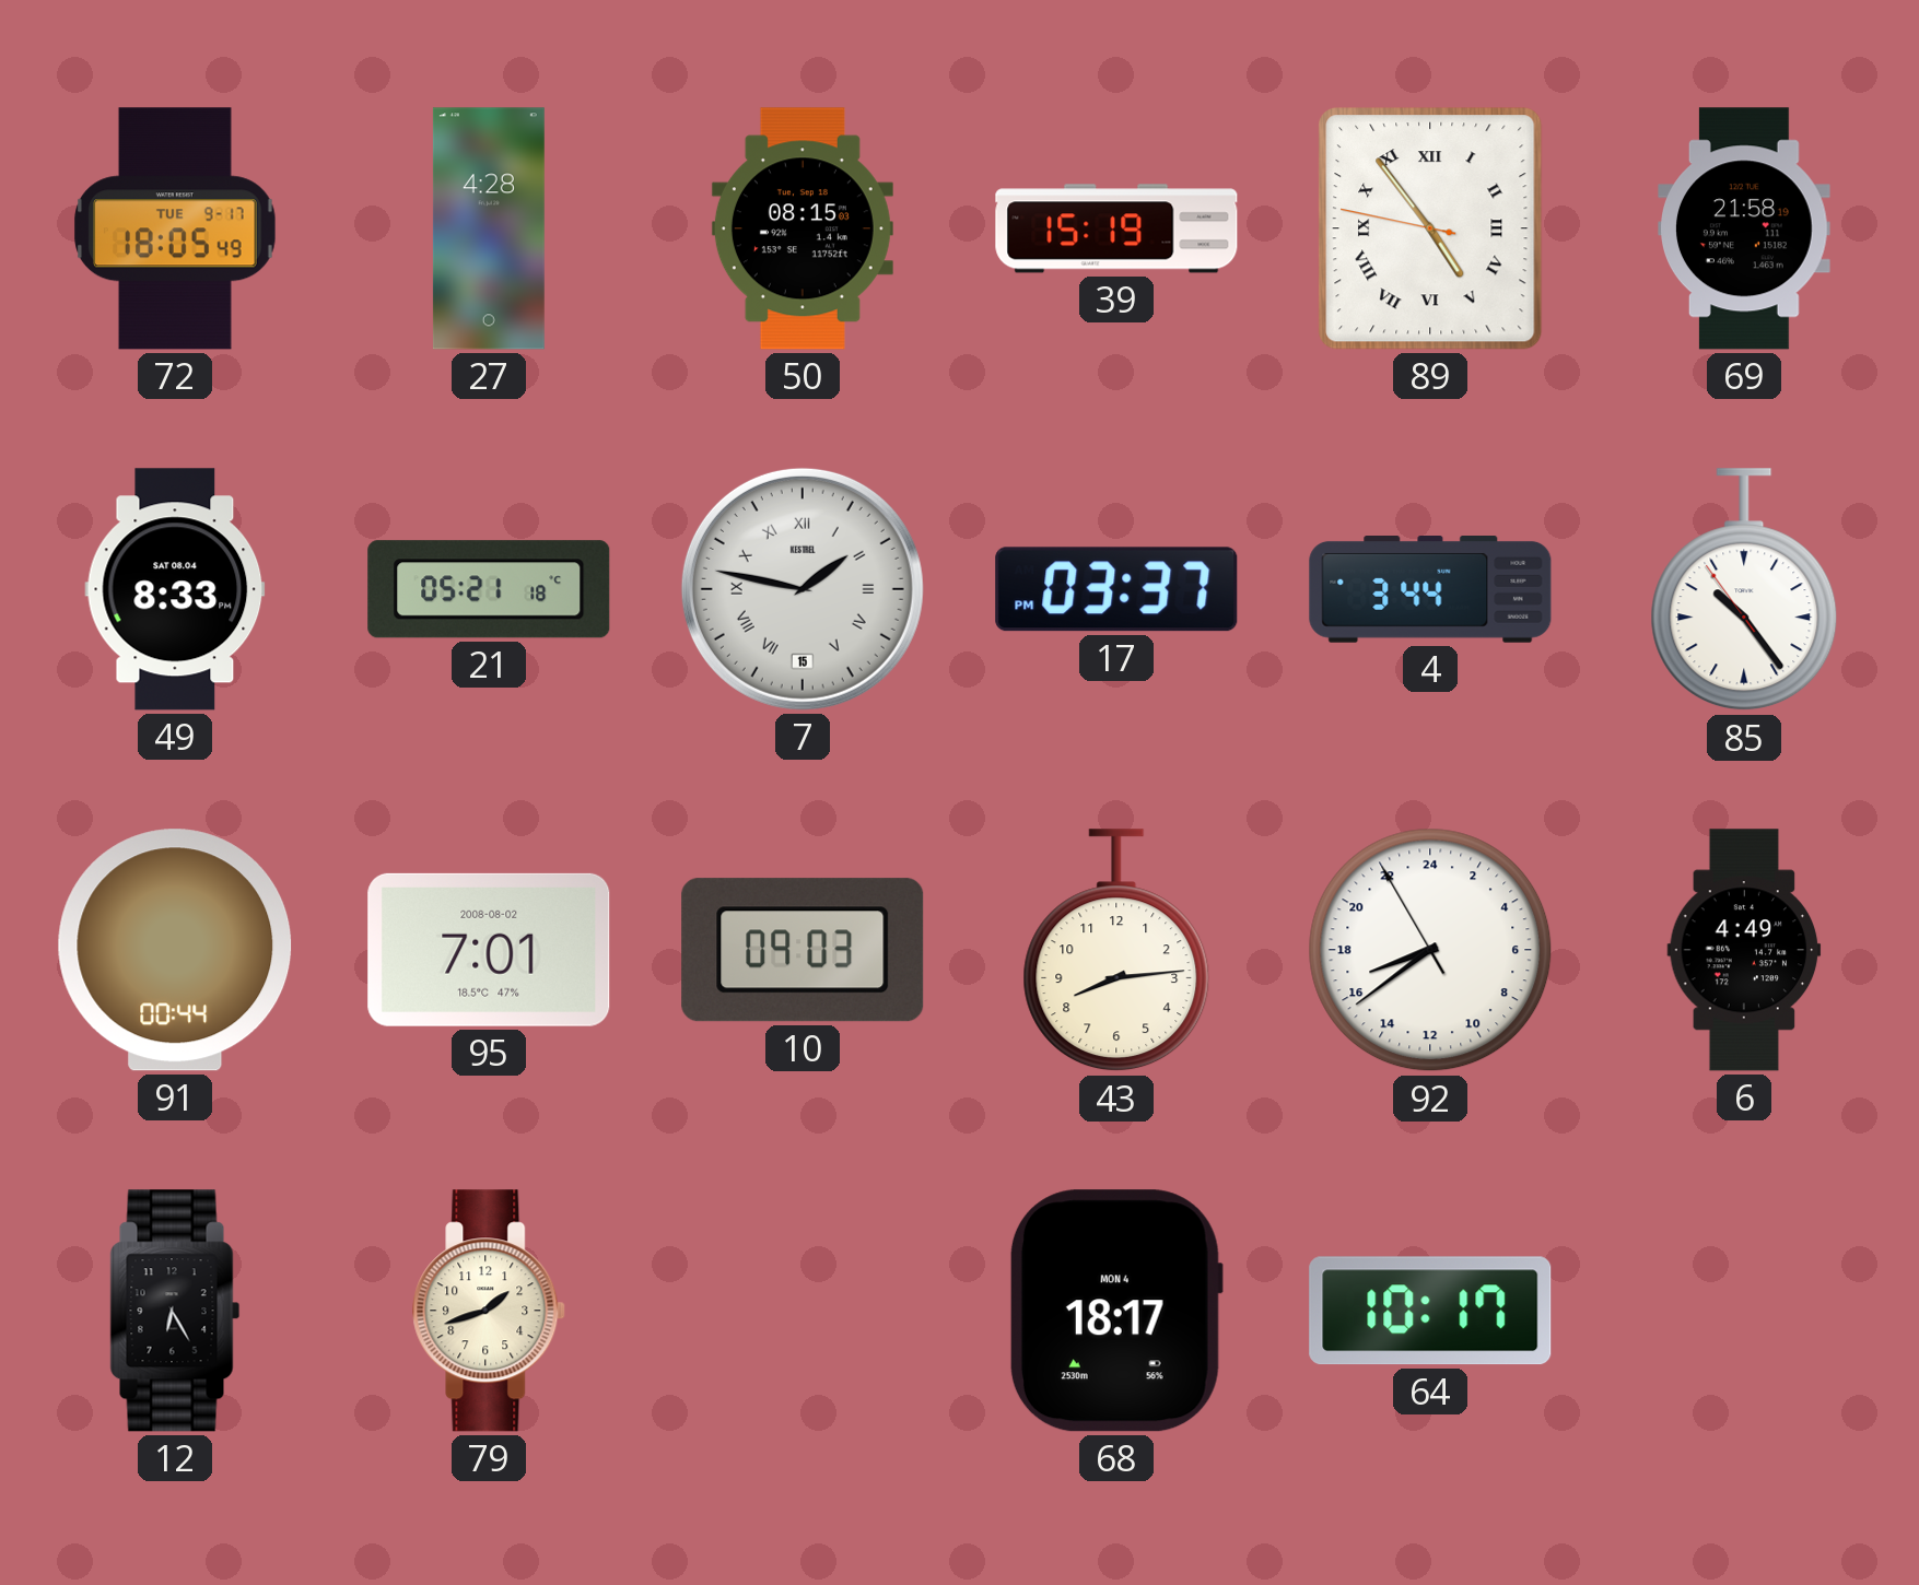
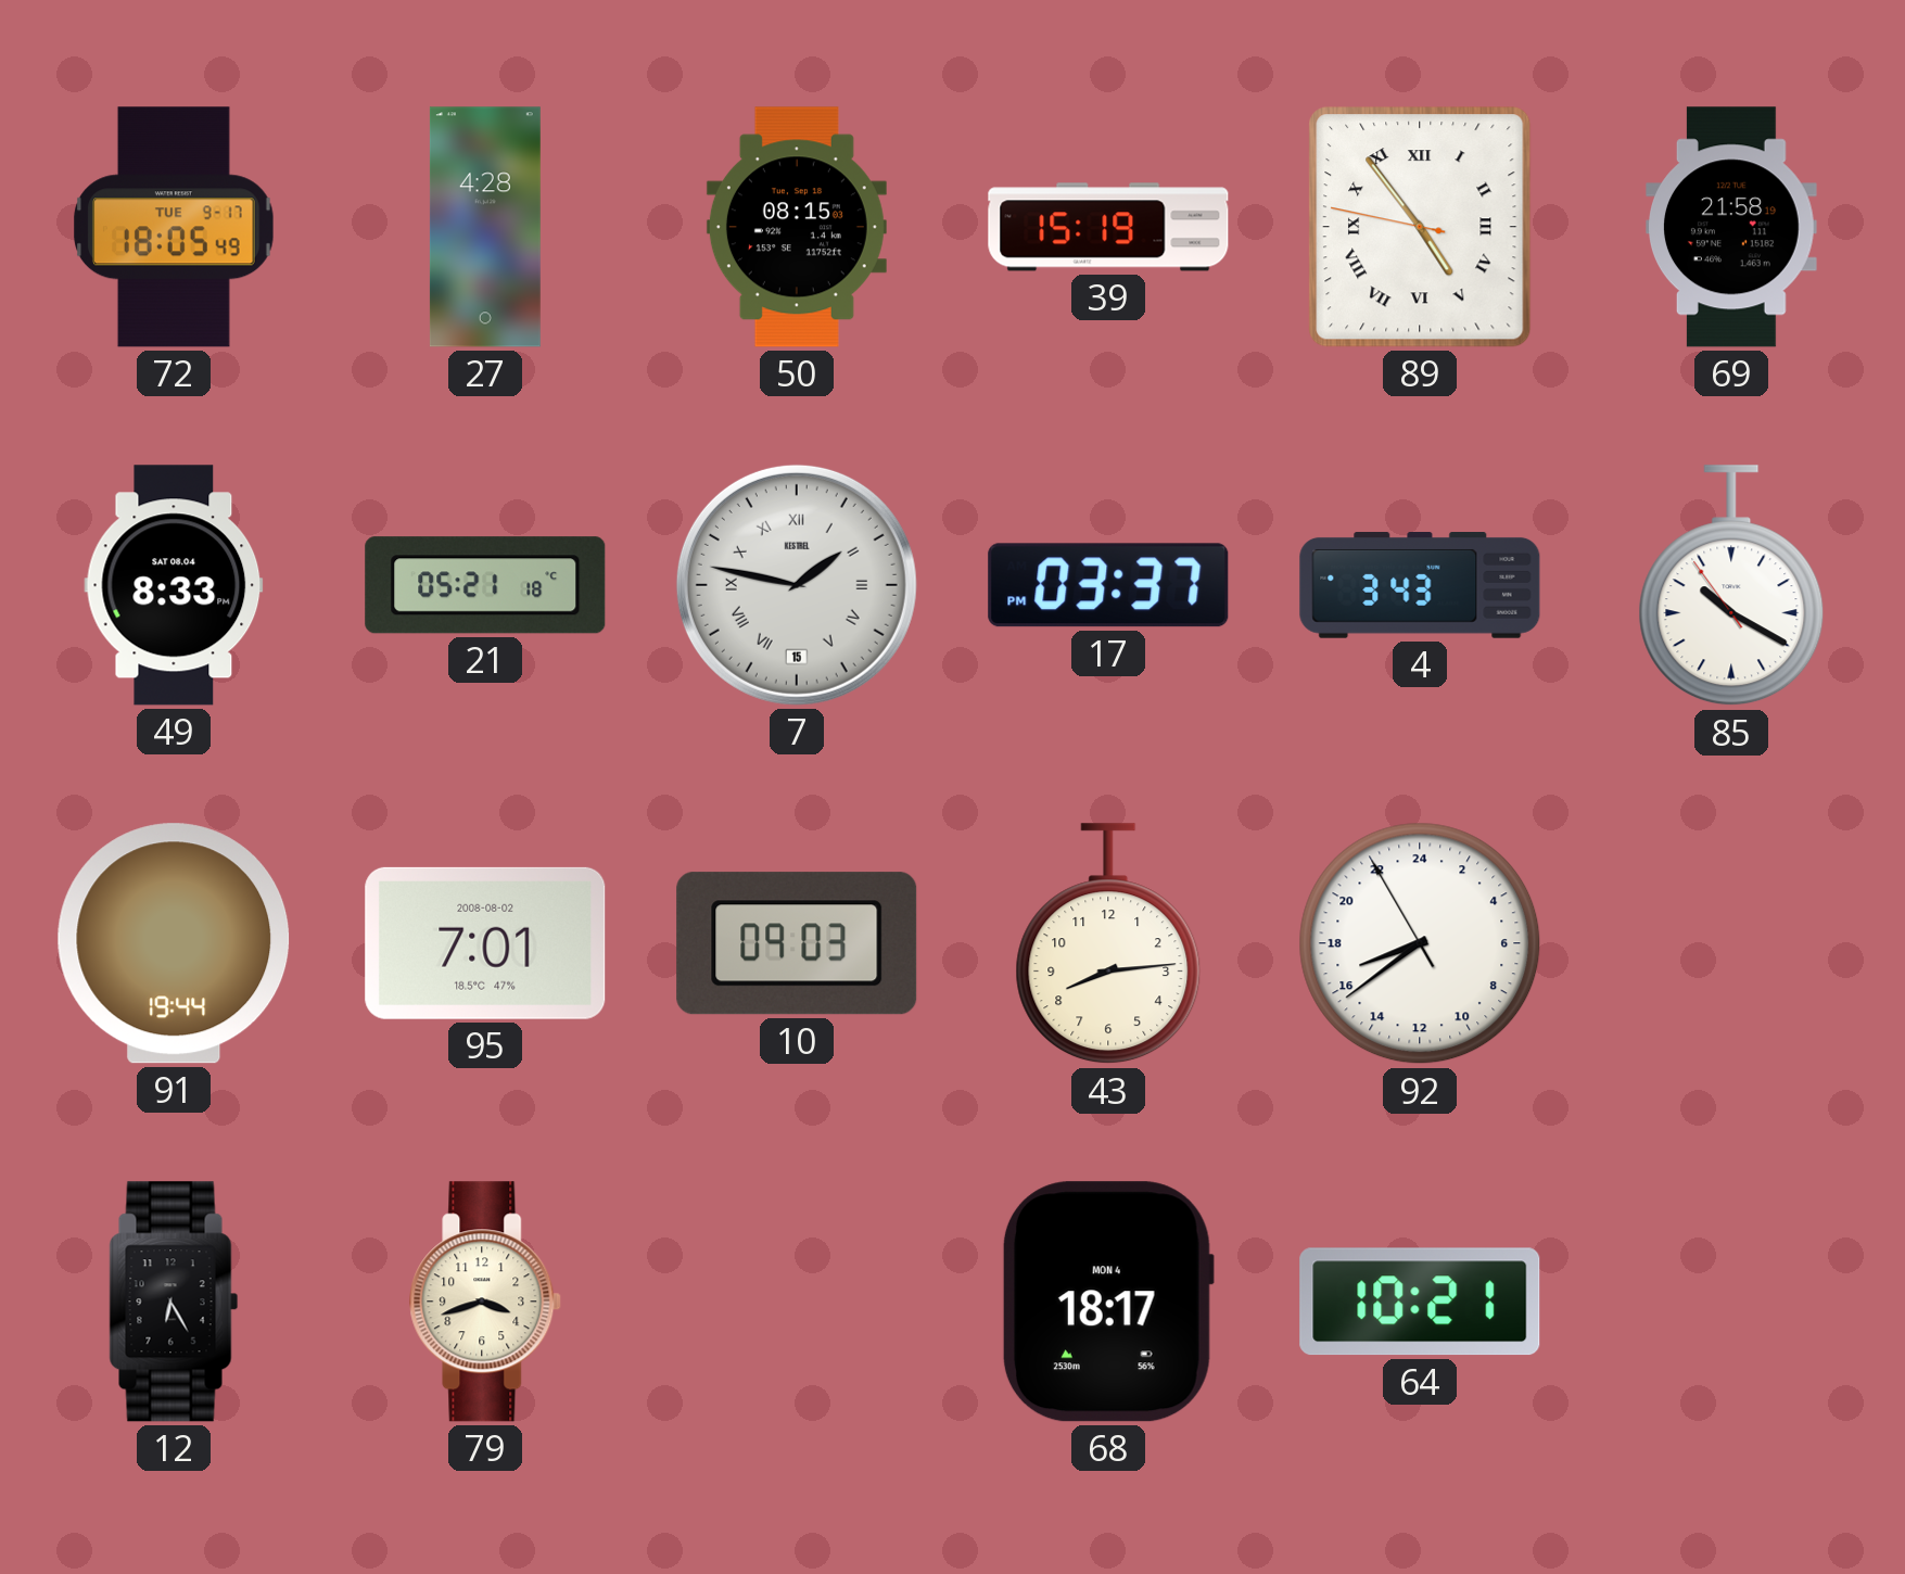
4: 3:44 -> 3:43
85: 10:23 -> 10:19
91: 00:44 -> 19:44
6: 4:49 -> none
79: 1:42 -> 3:42
64: 10:17 -> 10:21
